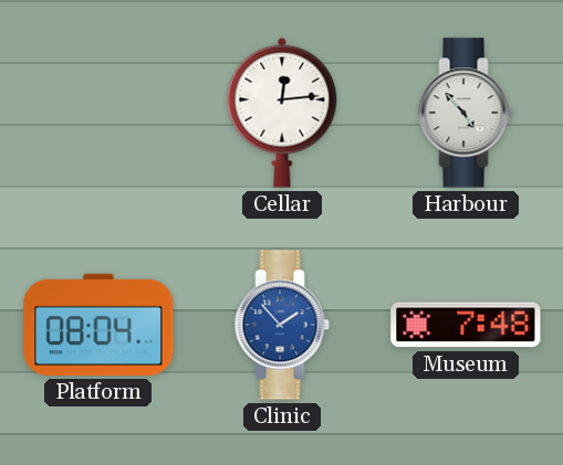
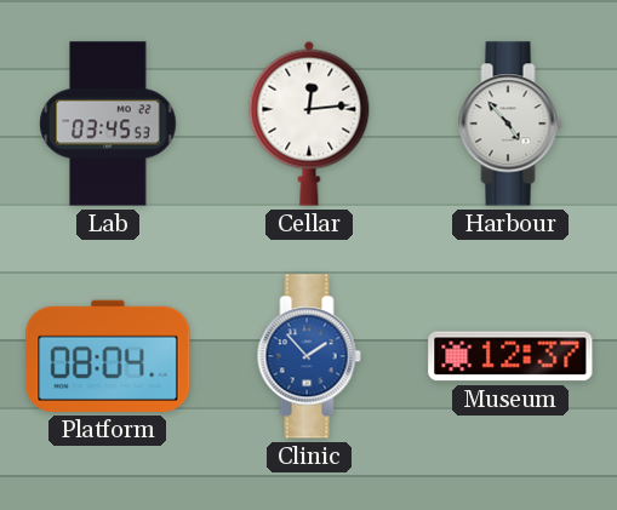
Lab: none -> 03:45
Museum: 7:48 -> 12:37
